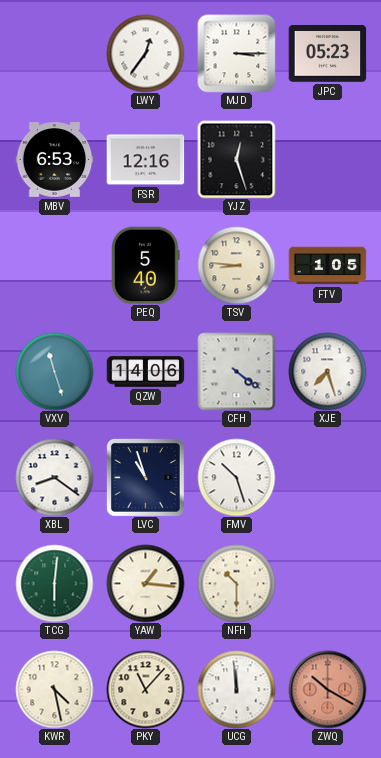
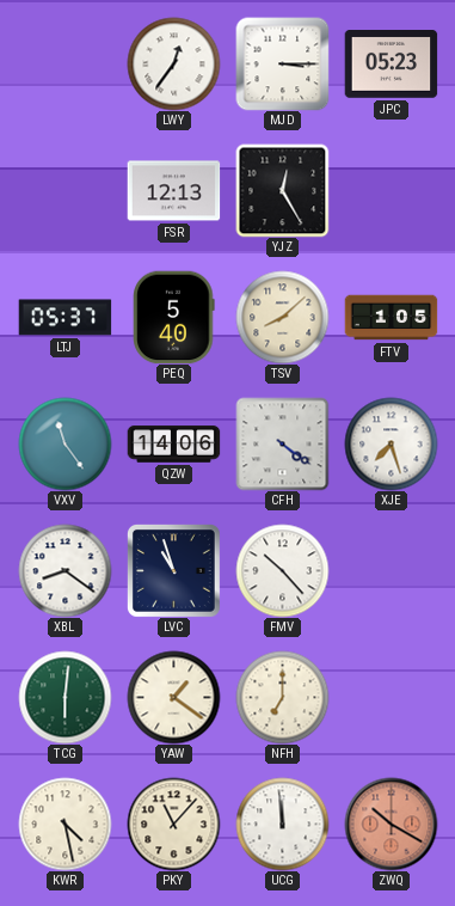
MBV: 6:53 -> none
FSR: 12:16 -> 12:13
YJZ: 12:27 -> 12:25
LTJ: none -> 05:37
TSV: 8:46 -> 8:08
VXV: 11:27 -> 11:24
FMV: 10:27 -> 10:23
YAW: 1:16 -> 1:21
NFH: 10:30 -> 7:00
